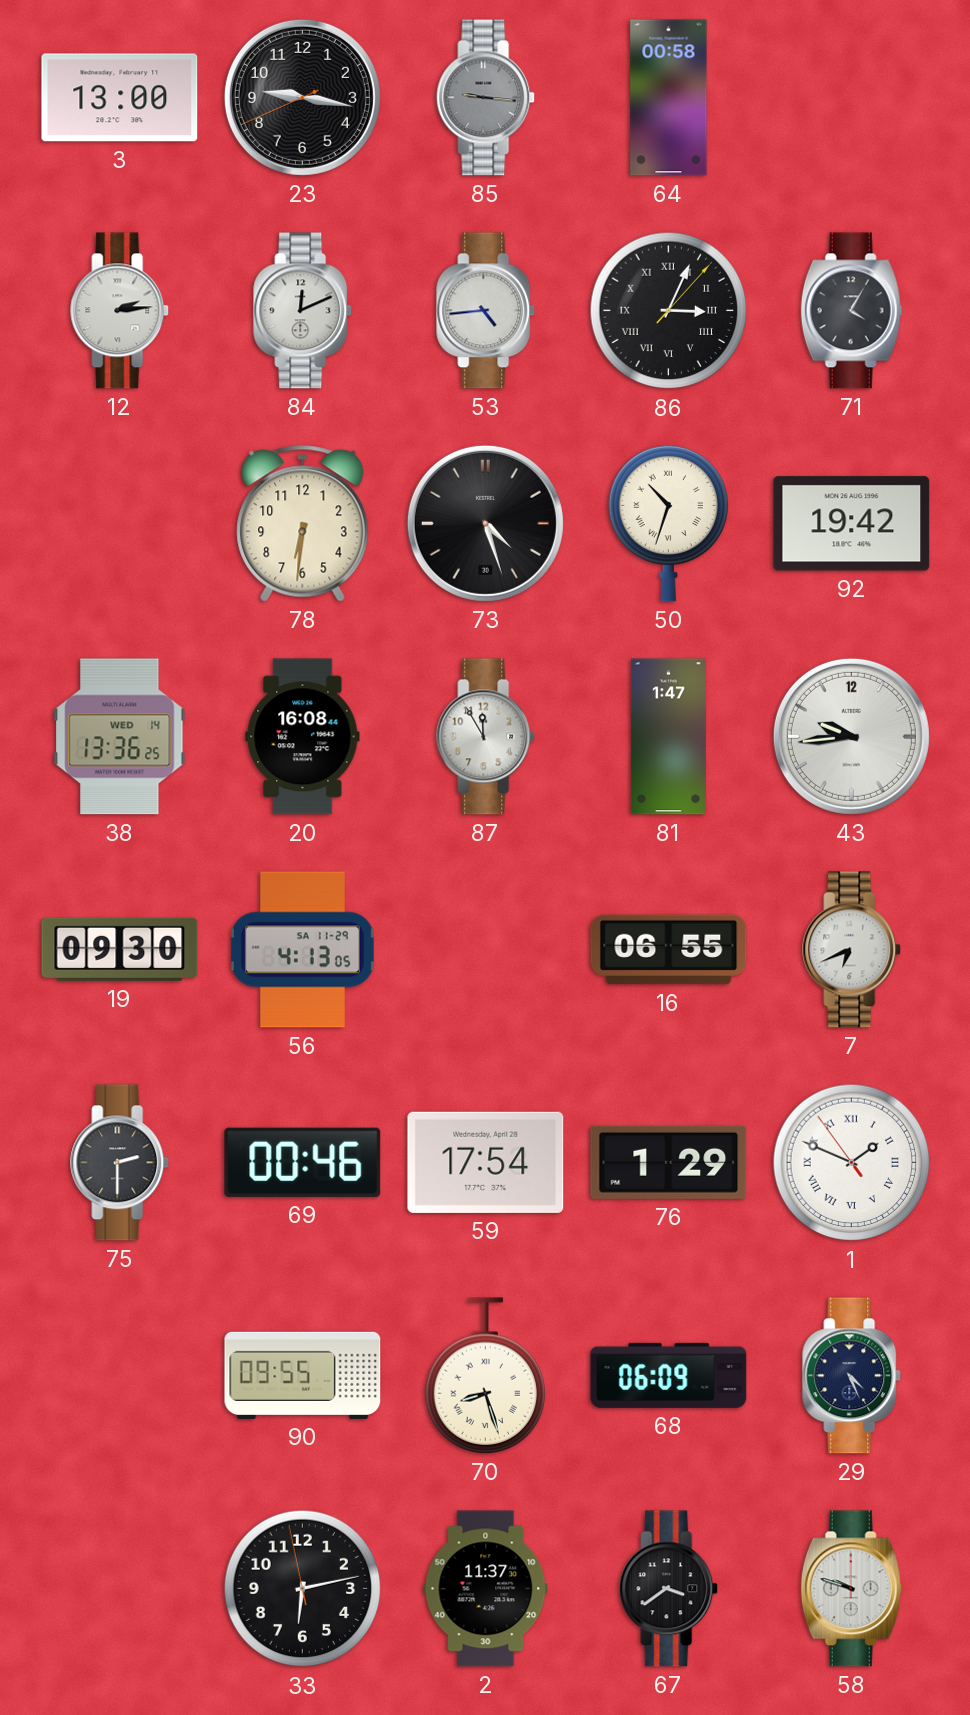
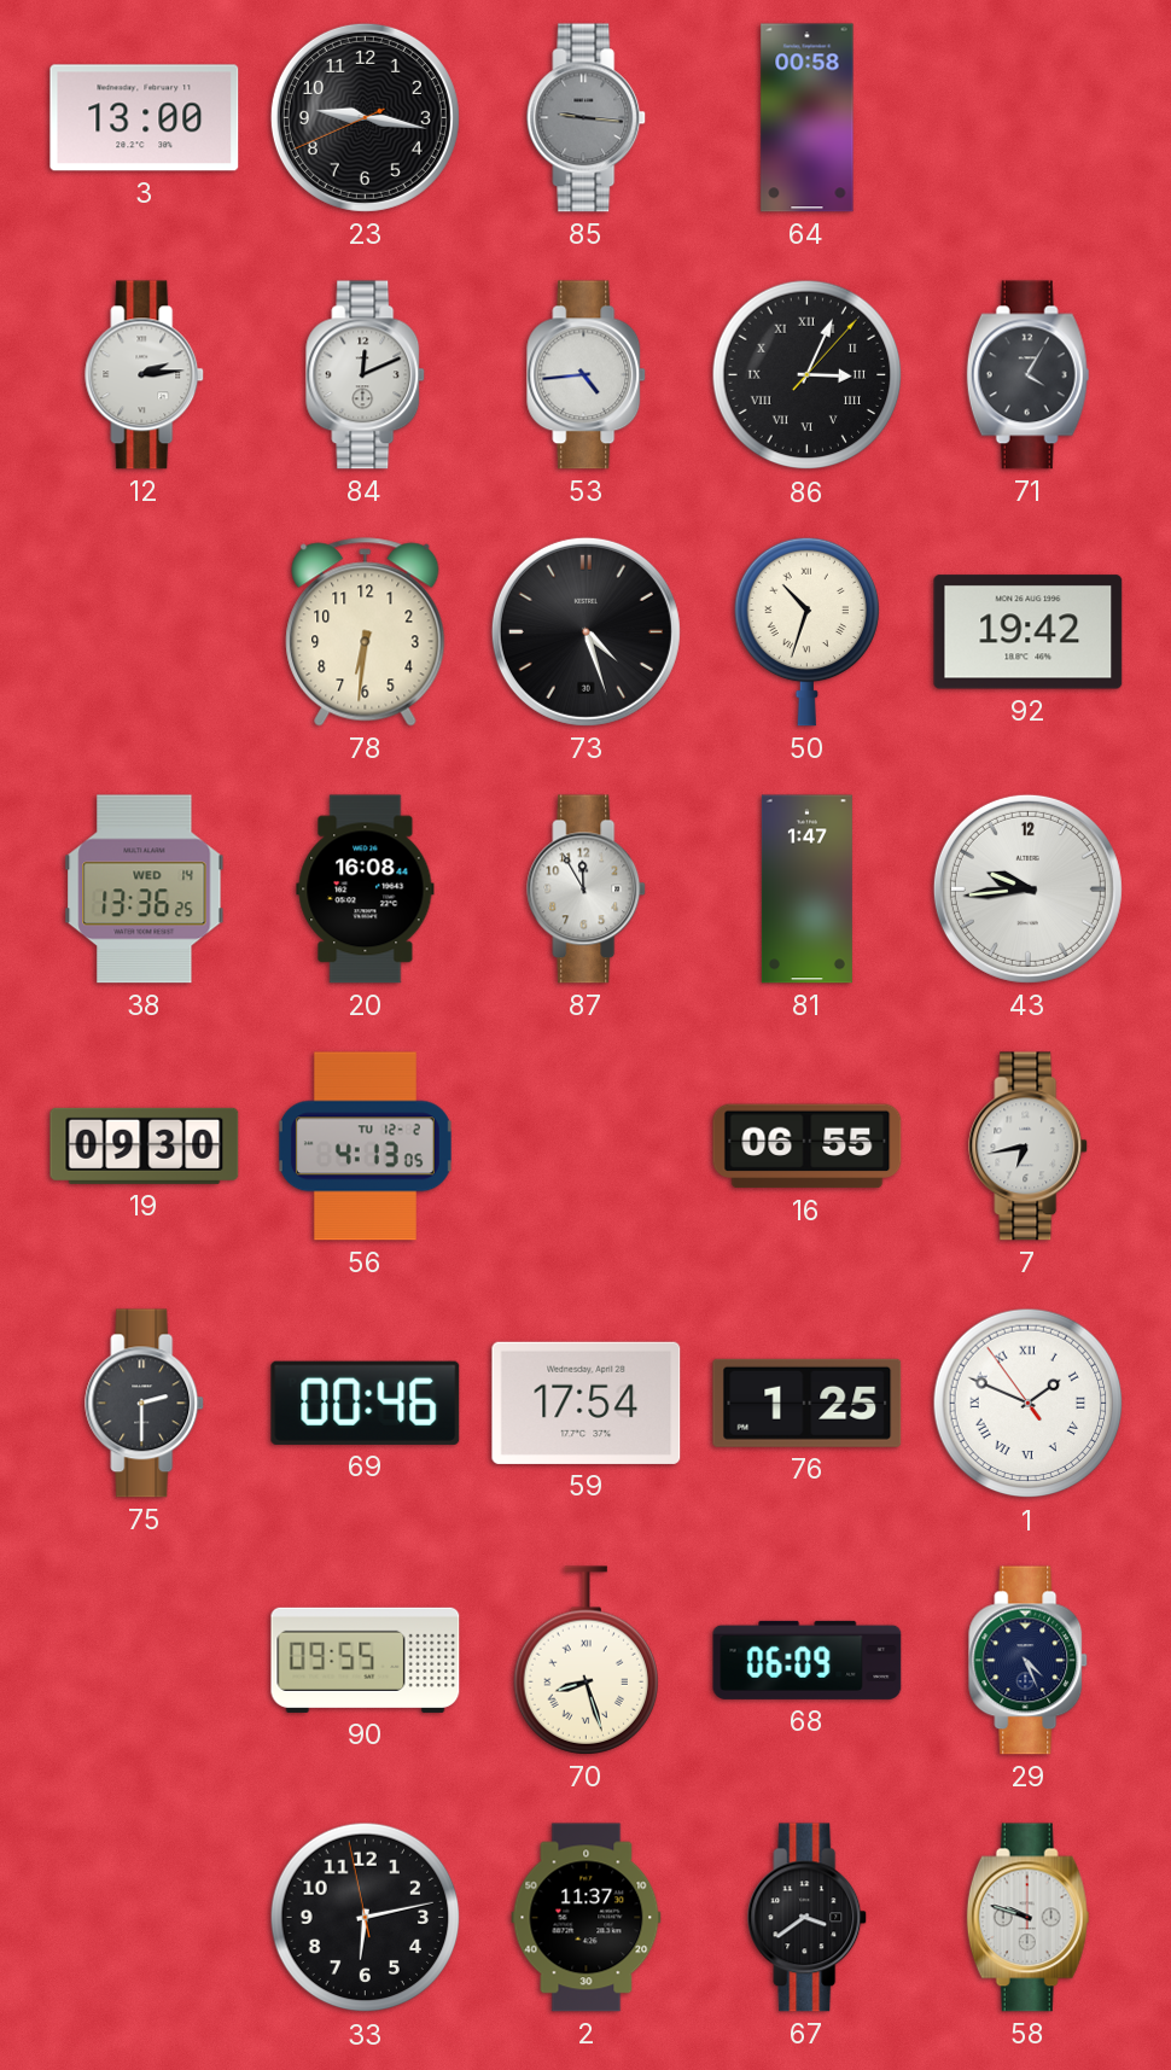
56 date: SA 11-29 -> TU 12-2
7: 6:41 -> 6:43
76: 1:29 -> 1:25
